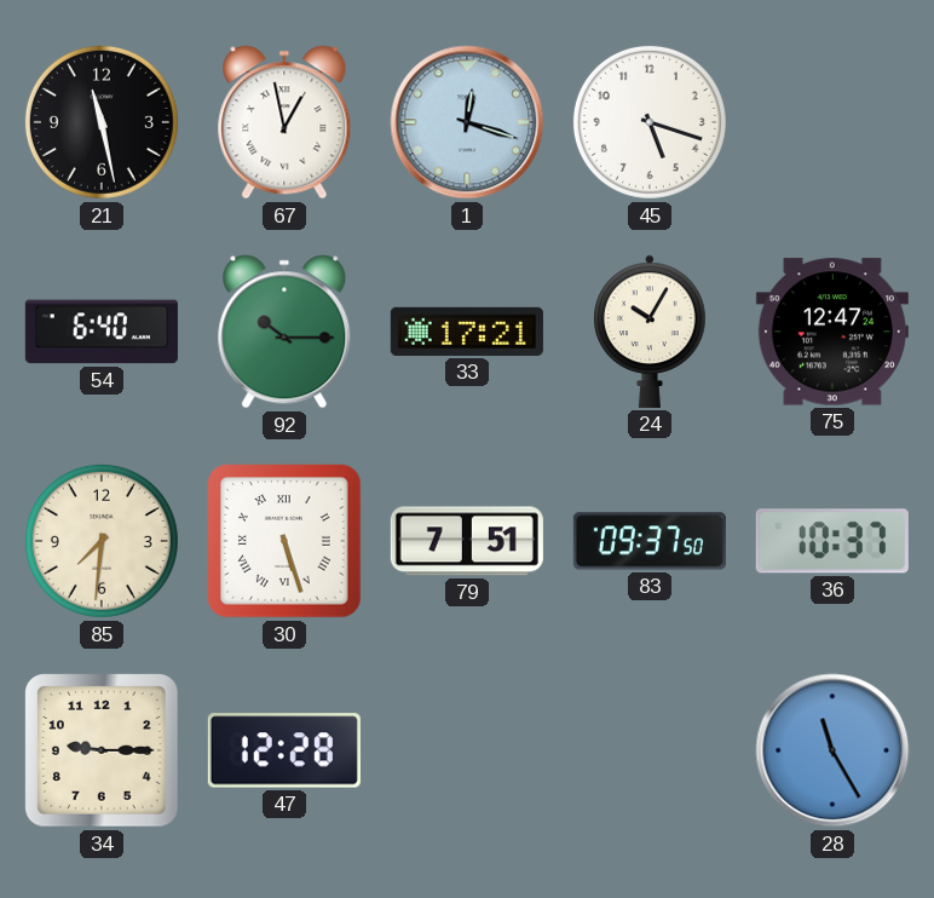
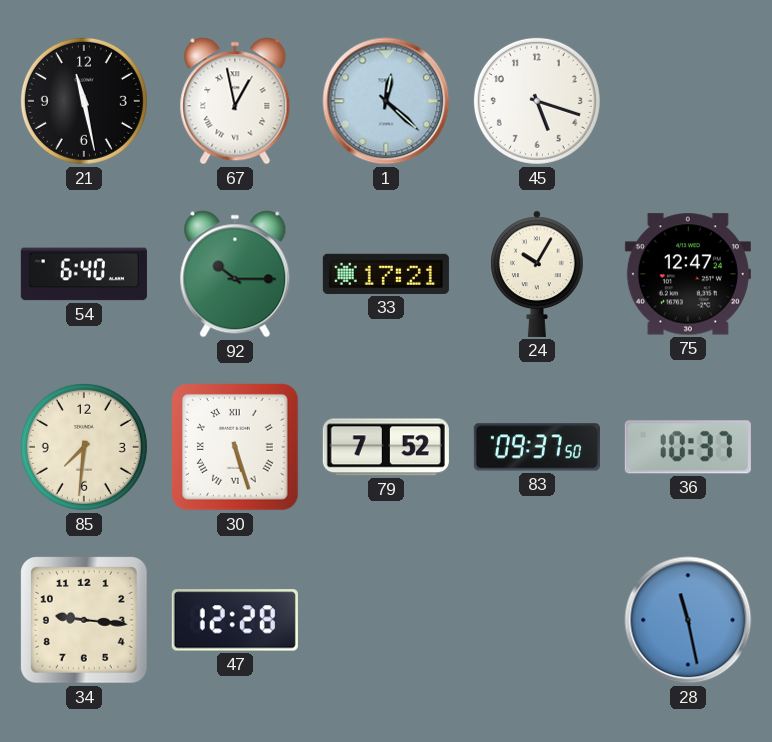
1: 12:18 -> 12:22
79: 7:51 -> 7:52
34: 9:15 -> 9:16
28: 11:25 -> 11:28
